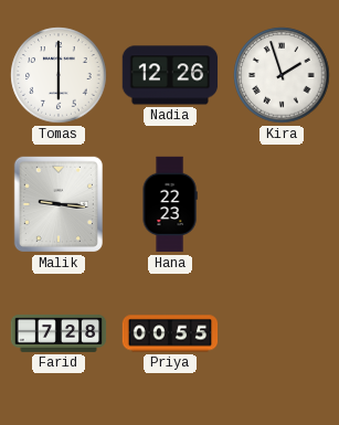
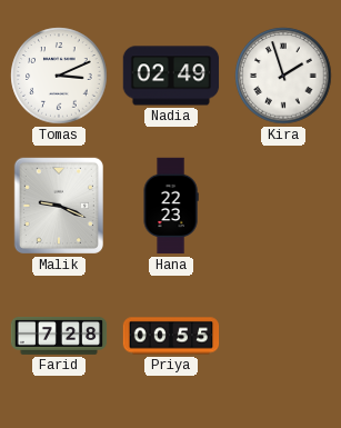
Tomas: 6:00 -> 3:11
Nadia: 12:26 -> 02:49
Malik: 9:16 -> 9:19
